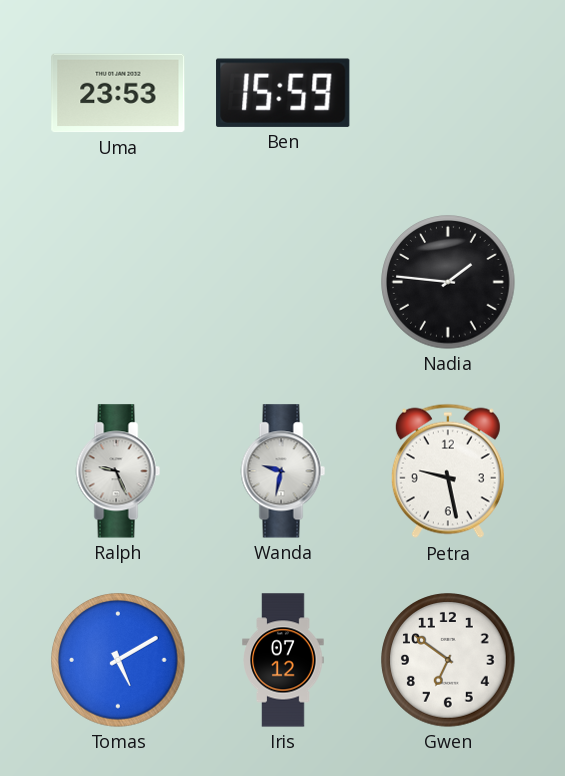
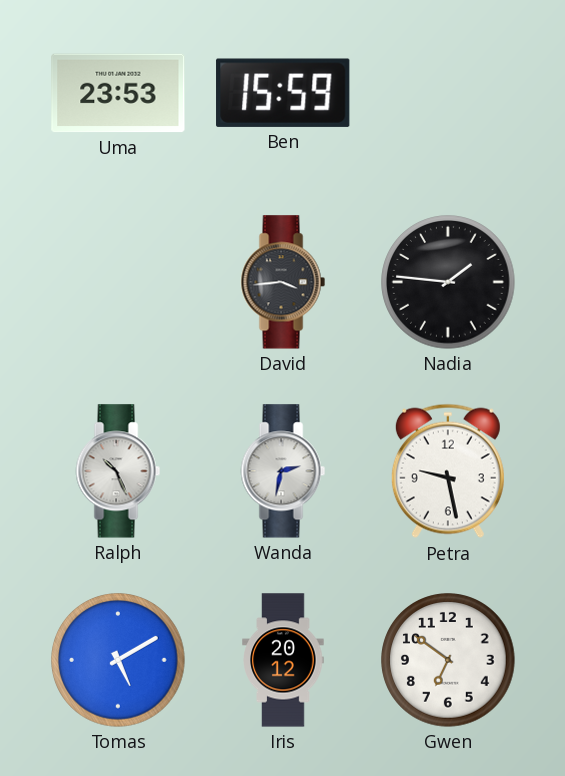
David: none -> 3:44
Ralph: 9:26 -> 10:26
Wanda: 9:32 -> 2:32
Iris: 07:12 -> 20:12
